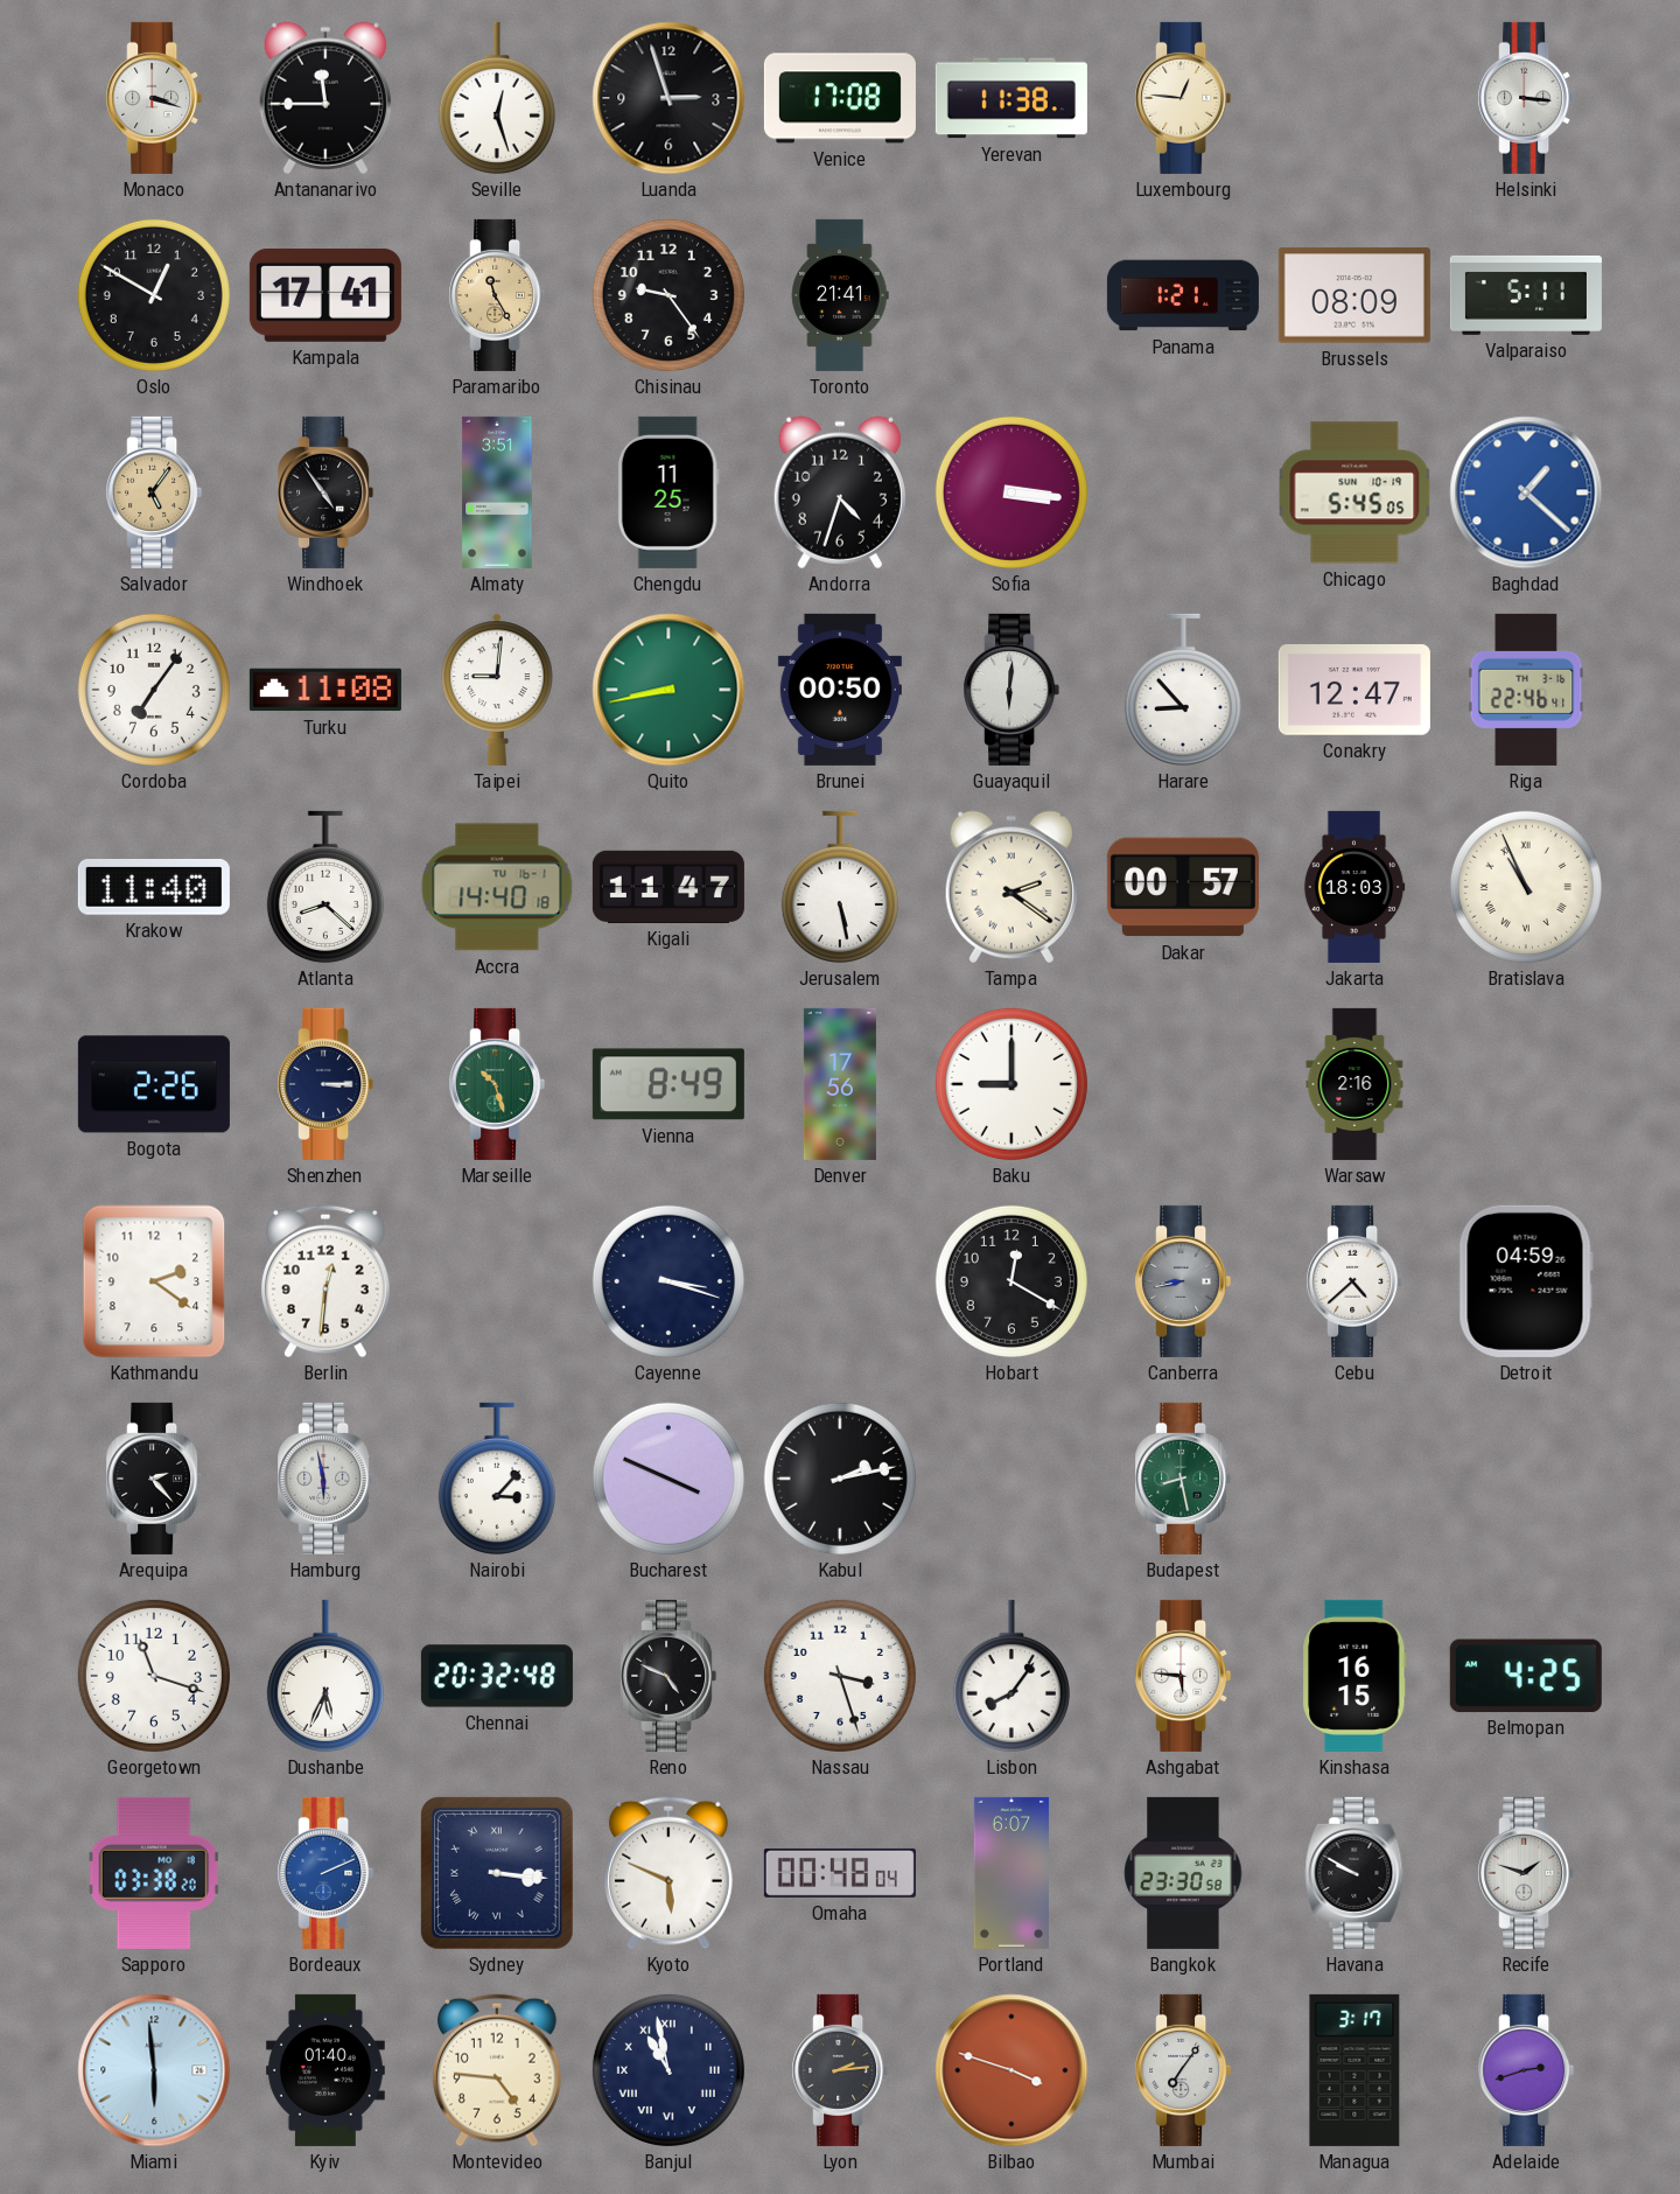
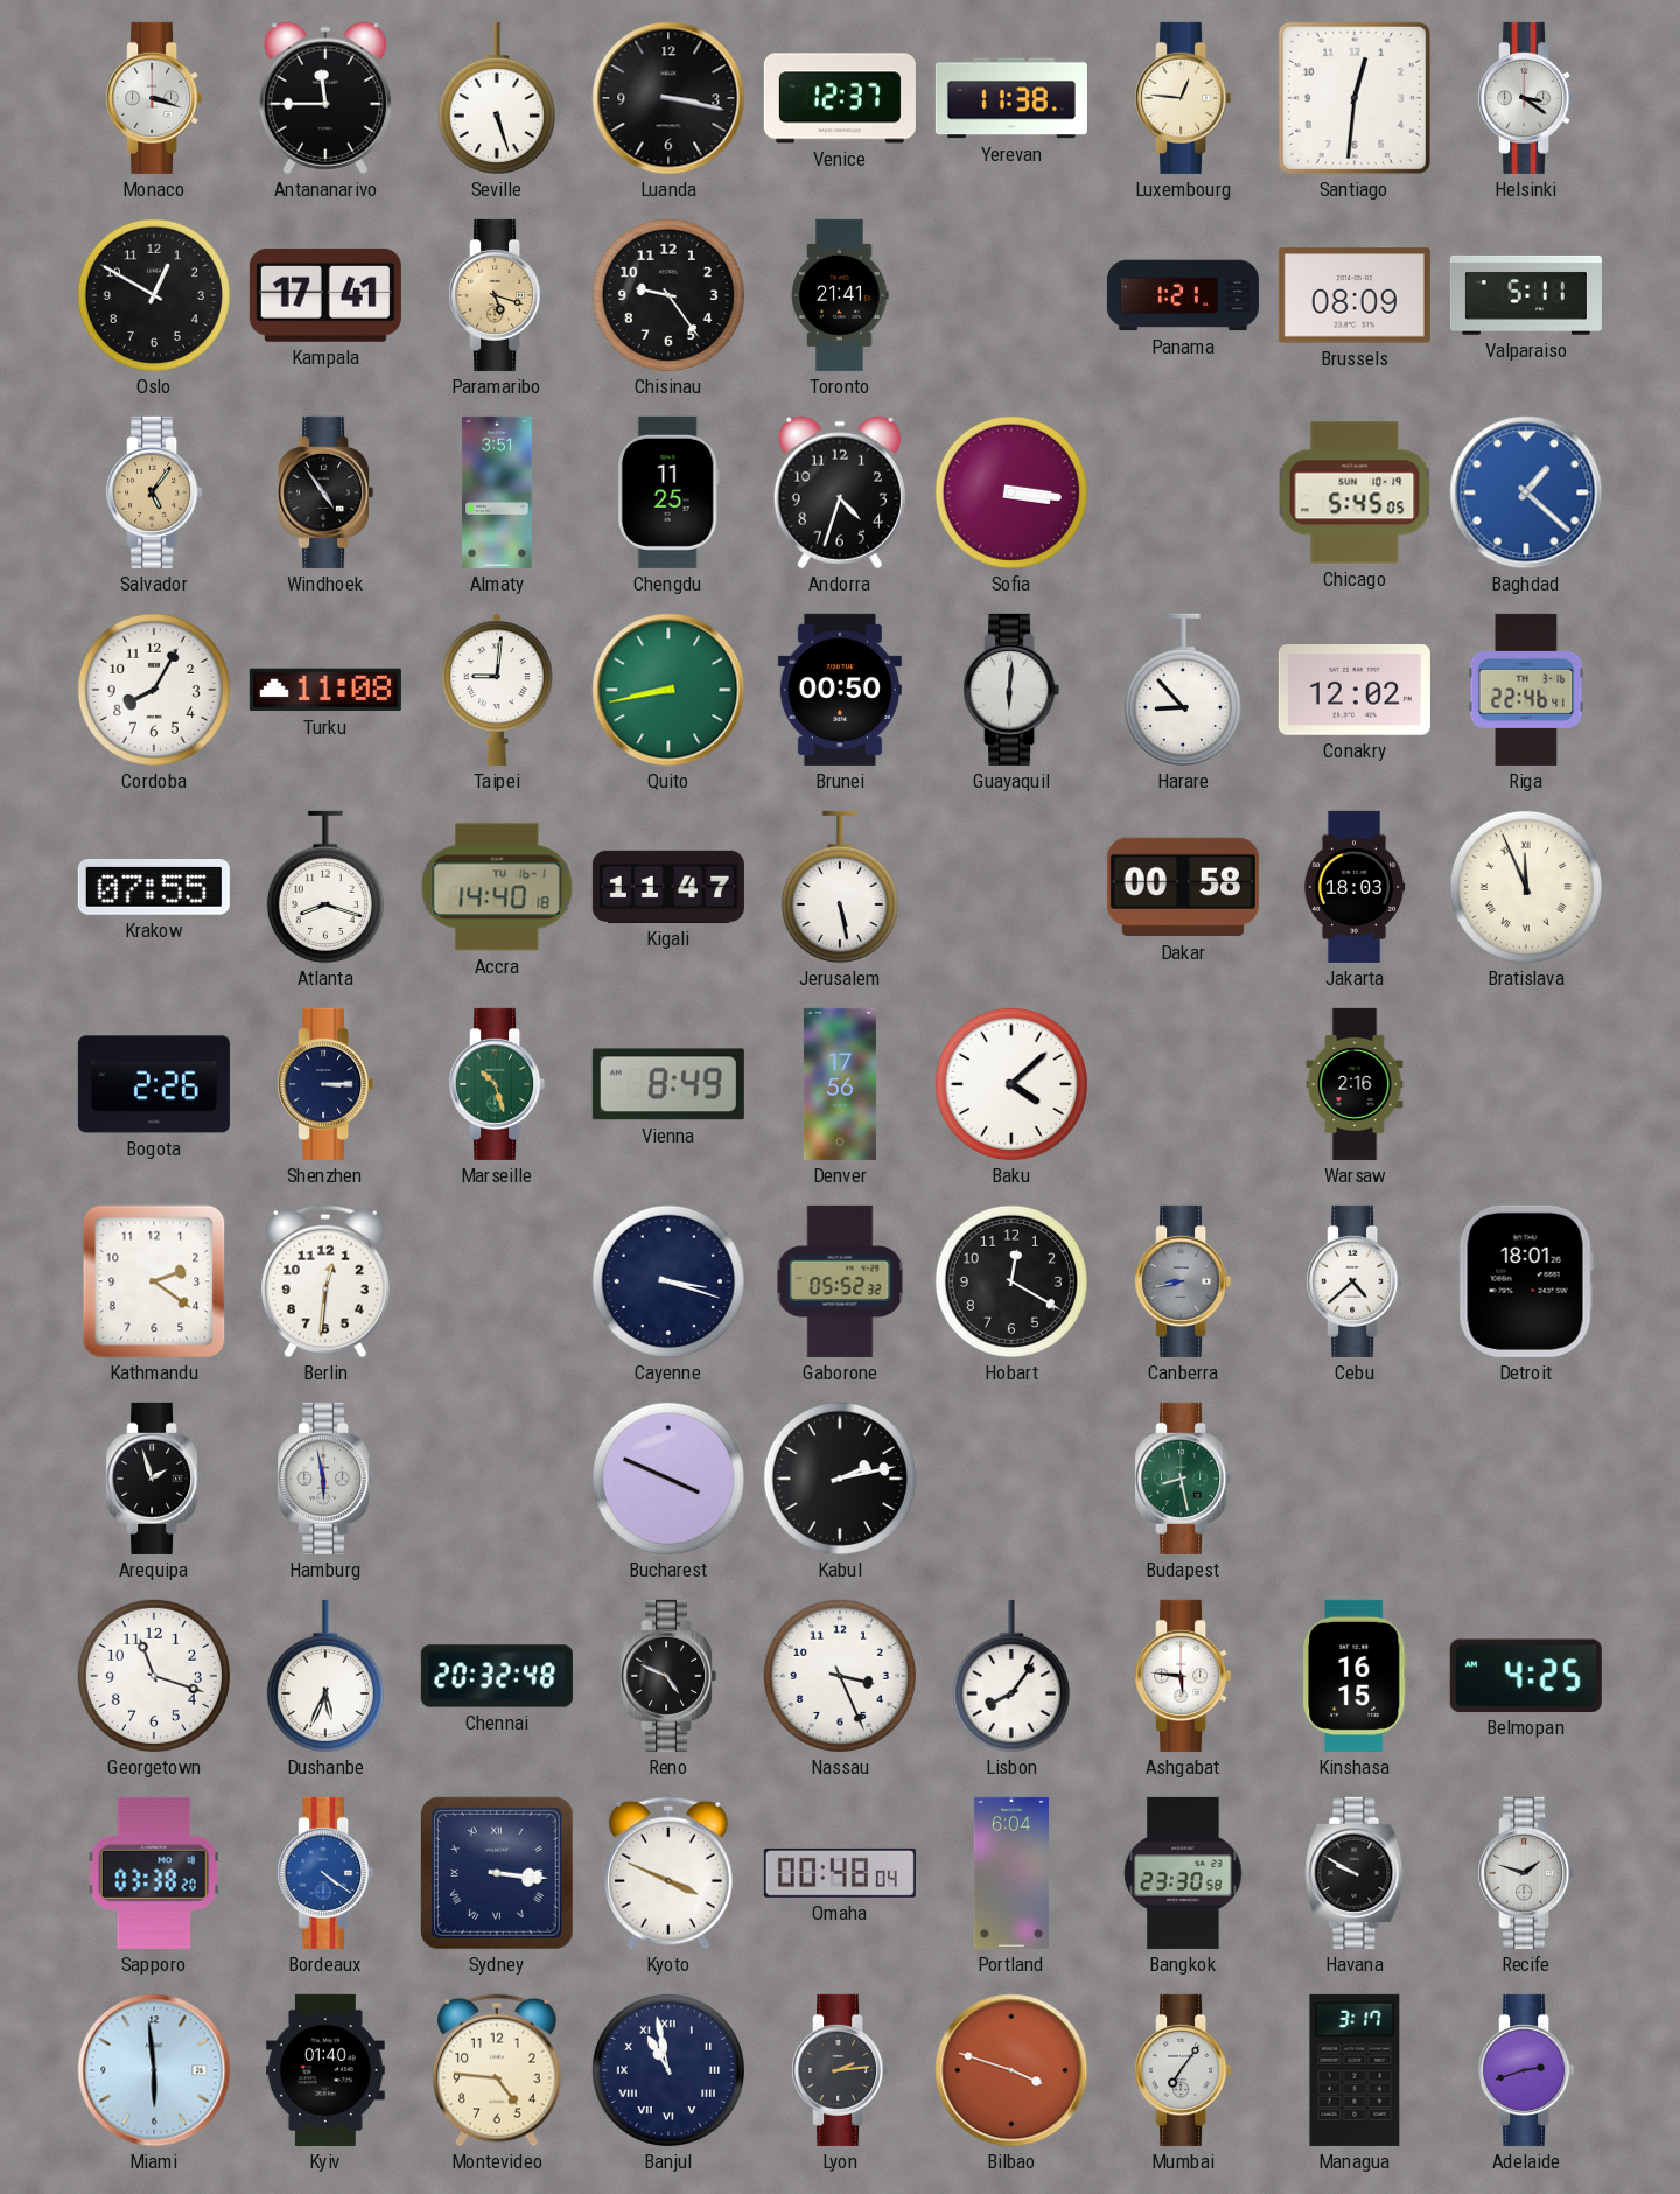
Seville: 12:27 -> 5:27
Luanda: 2:57 -> 3:17
Venice: 17:08 -> 12:37
Santiago: none -> 12:31
Helsinki: 3:16 -> 3:21
Paramaribo: 11:25 -> 5:18
Cordoba: 7:06 -> 8:05
Conakry: 12:47 -> 12:02
Krakow: 11:40 -> 07:55
Atlanta: 8:22 -> 8:18
Tampa: 2:21 -> none
Dakar: 00:57 -> 00:58
Bratislava: 10:56 -> 11:56
Baku: 9:00 -> 4:08
Gaborone: none -> 05:52
Detroit: 04:59 -> 18:01
Arequipa: 2:23 -> 1:57
Nairobi: 3:07 -> none
Nassau: 3:27 -> 3:26
Bordeaux: 2:11 -> 4:21
Kyoto: 5:49 -> 3:49
Portland: 6:07 -> 6:04
